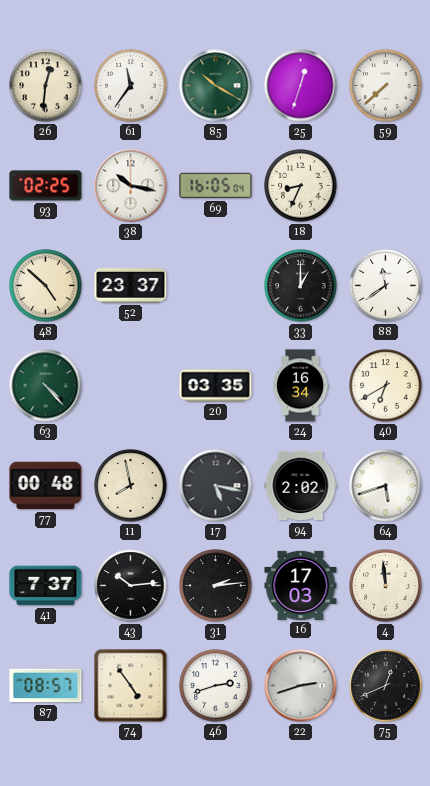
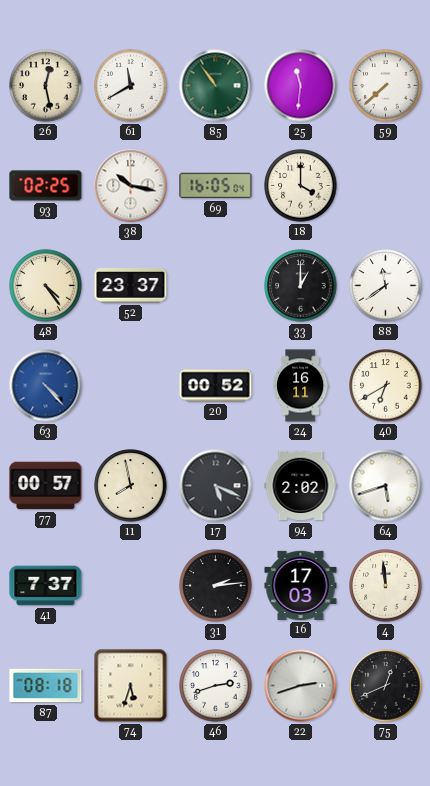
26: 12:31 -> 12:28
61: 11:36 -> 11:40
85: 10:20 -> 10:54
25: 12:33 -> 11:31
18: 8:34 -> 4:00
48: 4:52 -> 4:24
63 dial: green -> blue
20: 03:35 -> 00:52
24: 16:34 -> 16:11
77: 00:48 -> 00:57
17: 5:17 -> 5:19
43: 10:14 -> none
87: 08:57 -> 08:18
74: 4:54 -> 5:33
